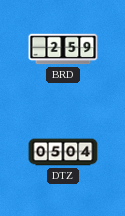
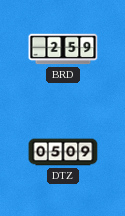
DTZ: 05:04 -> 05:09
